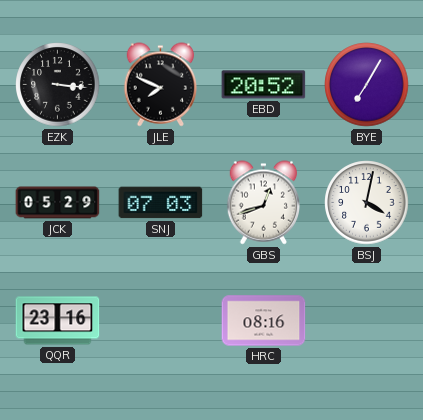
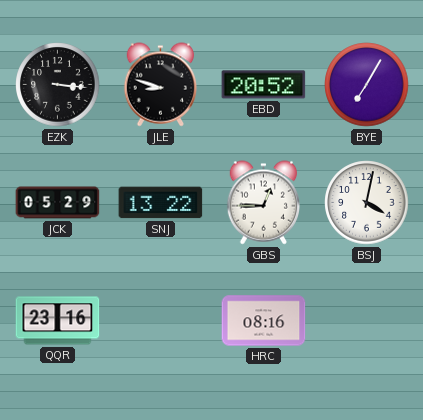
JLE: 7:49 -> 8:48
SNJ: 07:03 -> 13:22
GBS: 12:42 -> 12:45
